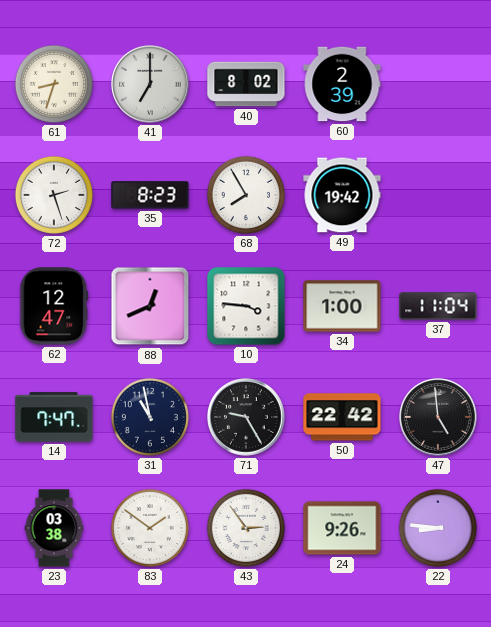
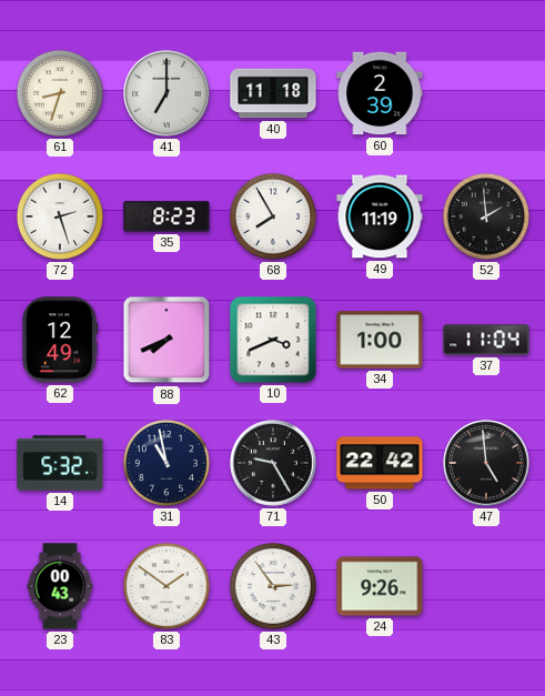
40: 8:02 -> 11:18
49: 19:42 -> 11:19
52: none -> 1:59
62: 12:47 -> 12:49
88: 12:41 -> 7:41
10: 3:46 -> 3:41
14: 7:47 -> 5:32
23: 03:38 -> 00:43
22: 8:46 -> none
